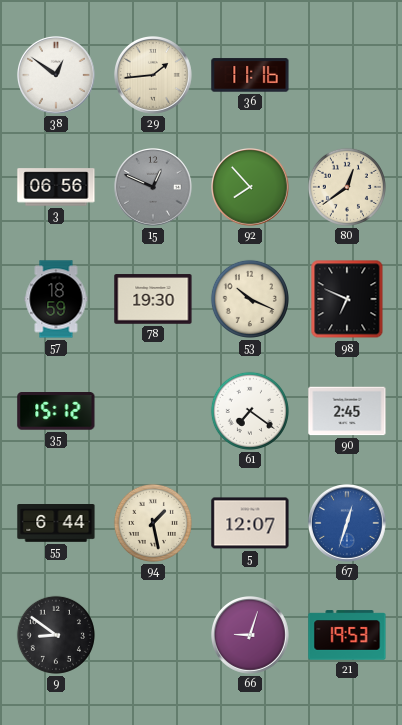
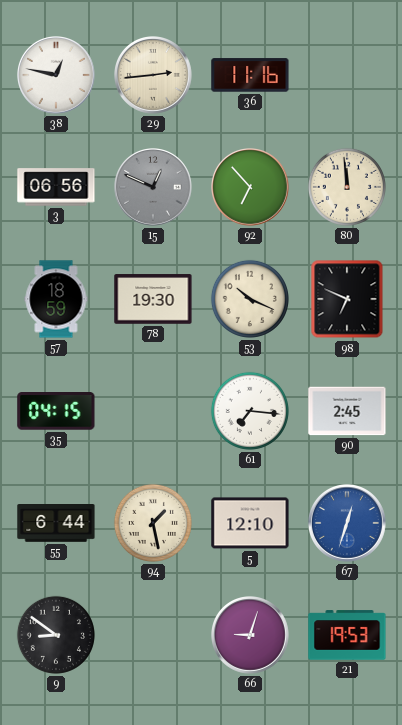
38: 12:51 -> 12:47
29: 1:44 -> 2:44
92: 7:53 -> 6:53
80: 12:39 -> 11:59
35: 15:12 -> 04:15
61: 7:21 -> 7:16
5: 12:07 -> 12:10
